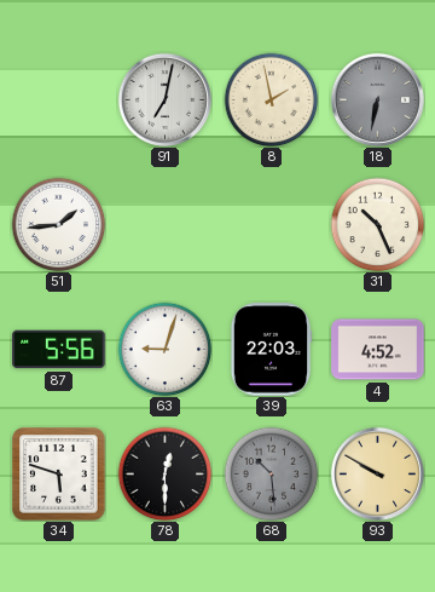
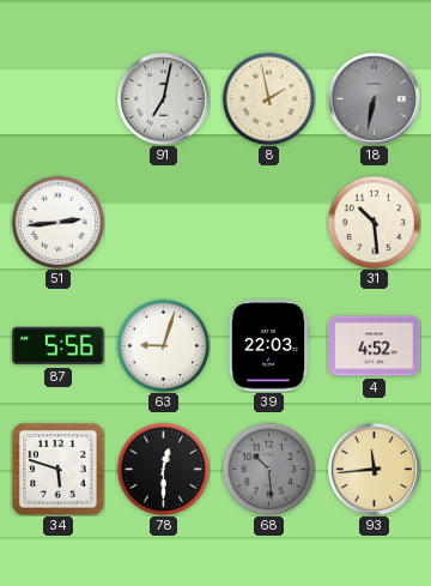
51: 1:44 -> 2:44
31: 10:26 -> 10:29
93: 9:50 -> 11:44
